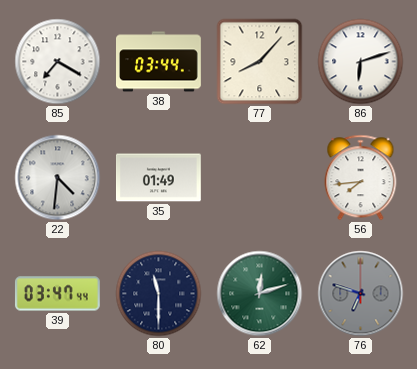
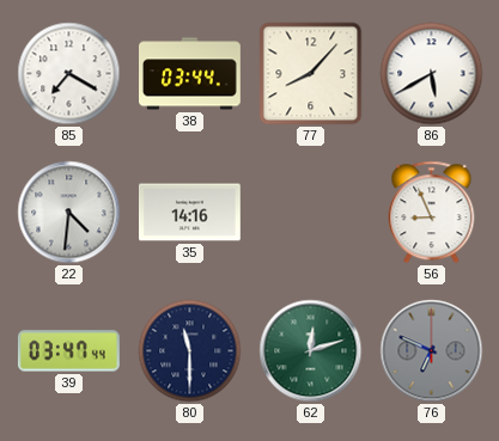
86: 6:12 -> 5:40
35: 01:49 -> 14:16
56: 7:44 -> 8:56
76: 6:48 -> 6:49
